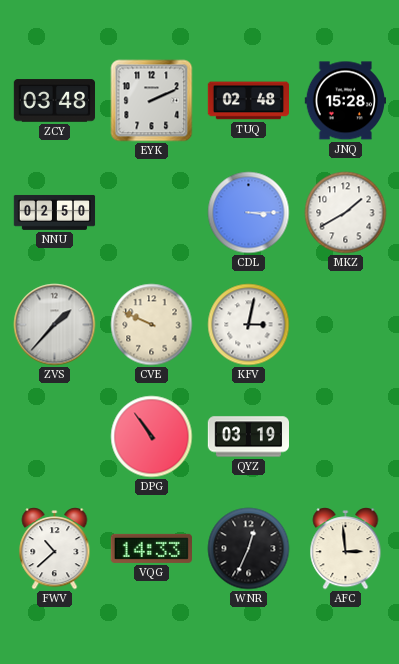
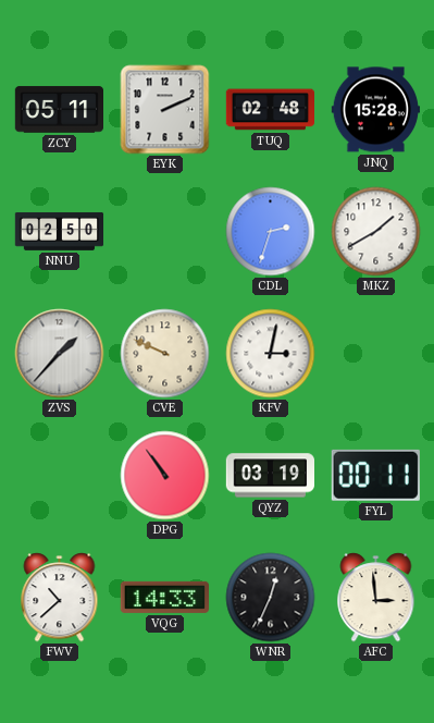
ZCY: 03:48 -> 05:11
CDL: 3:15 -> 2:33
FYL: none -> 00:11
